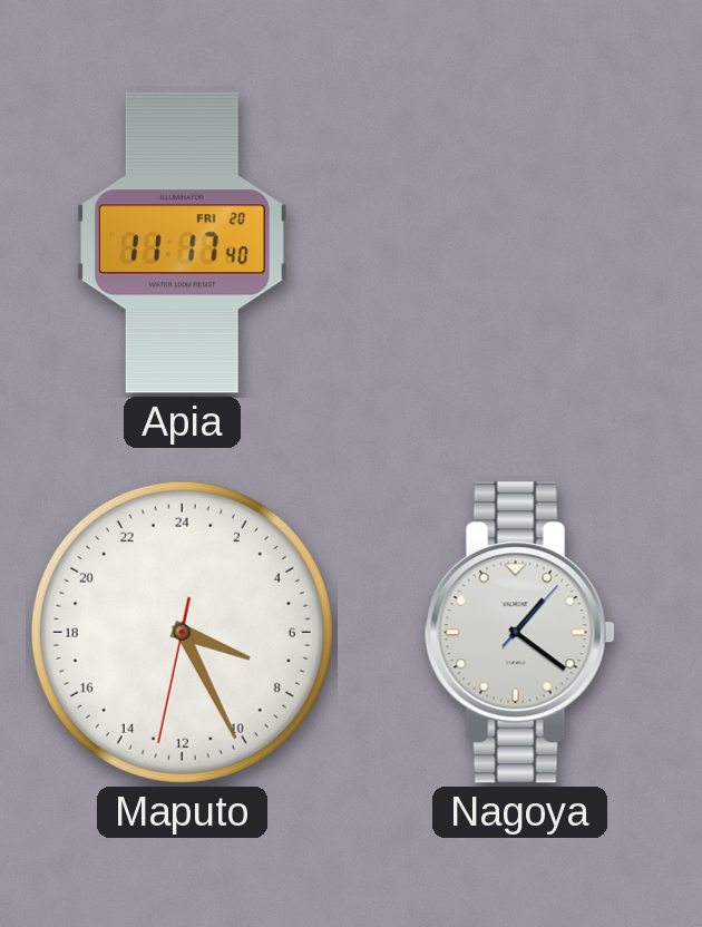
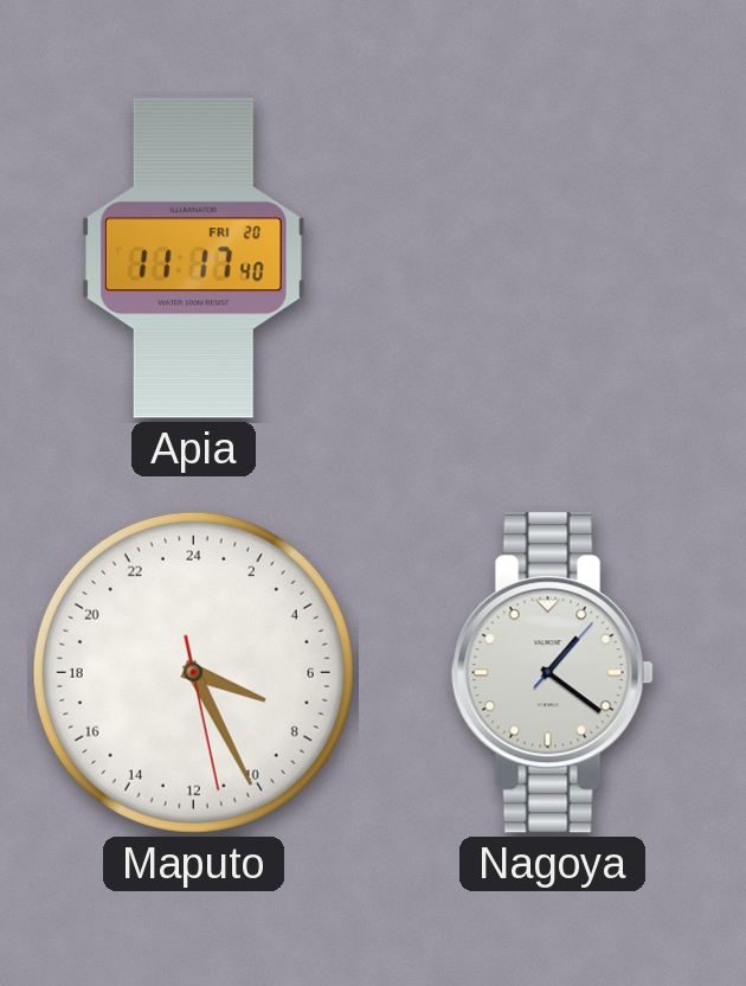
Maputo: 7:25:32 -> 7:25:28
